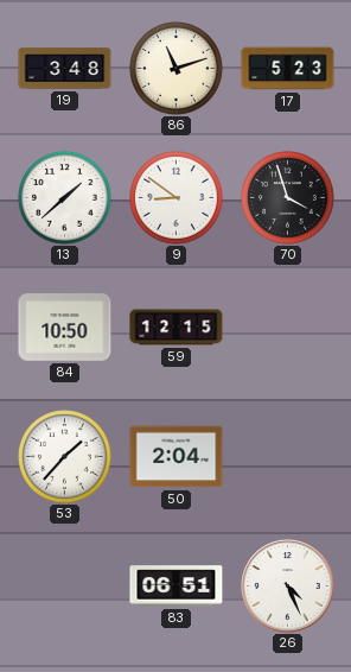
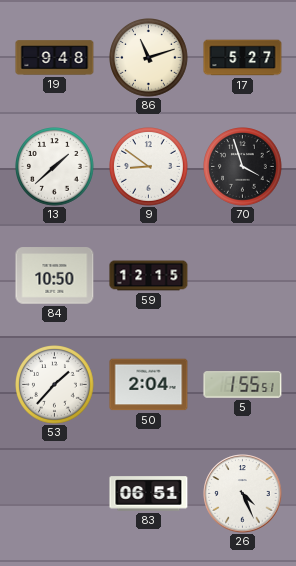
19: 3:48 -> 9:48
17: 5:23 -> 5:27
5: none -> 1:55
